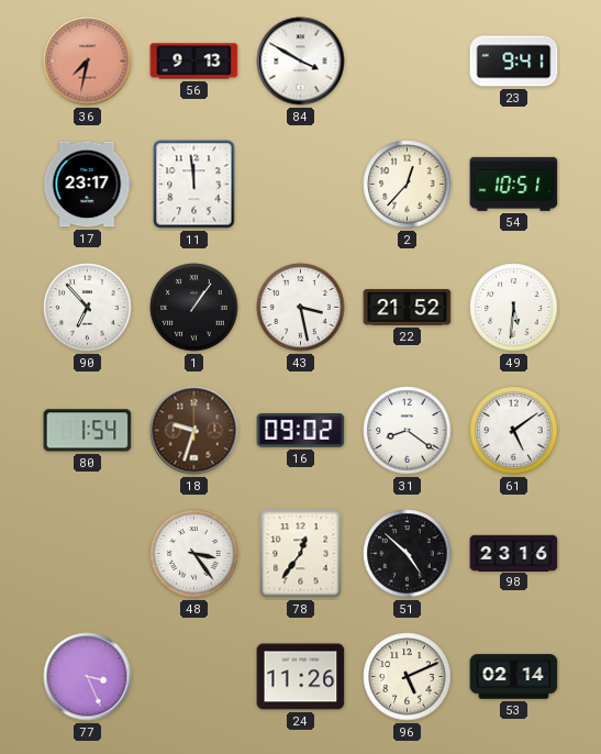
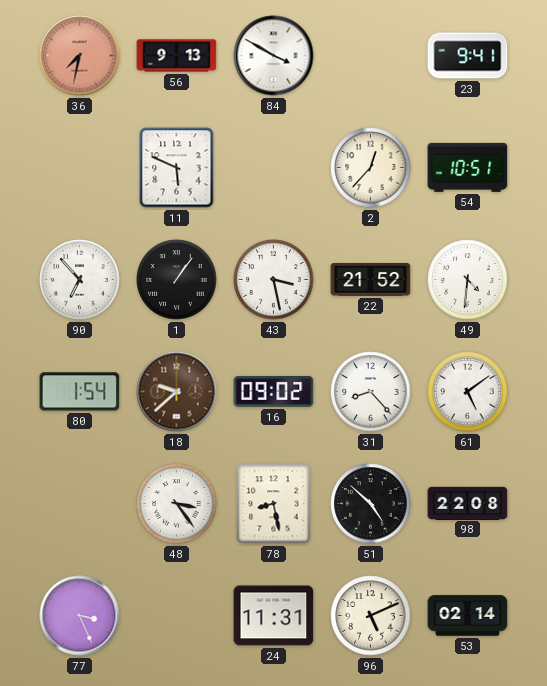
17: 23:17 -> none
11: 11:59 -> 5:49
49: 5:31 -> 4:31
18: 9:33 -> 9:38
31: 8:21 -> 8:23
78: 12:36 -> 8:28
98: 23:16 -> 22:08
24: 11:26 -> 11:31
